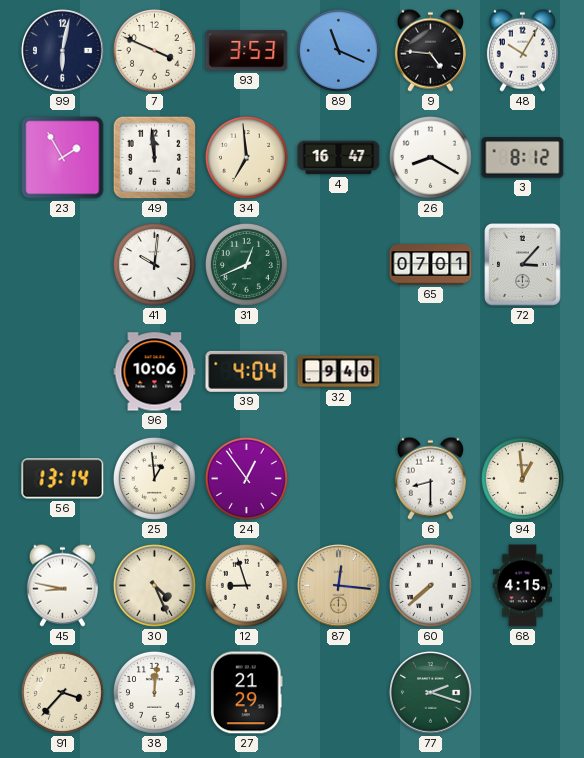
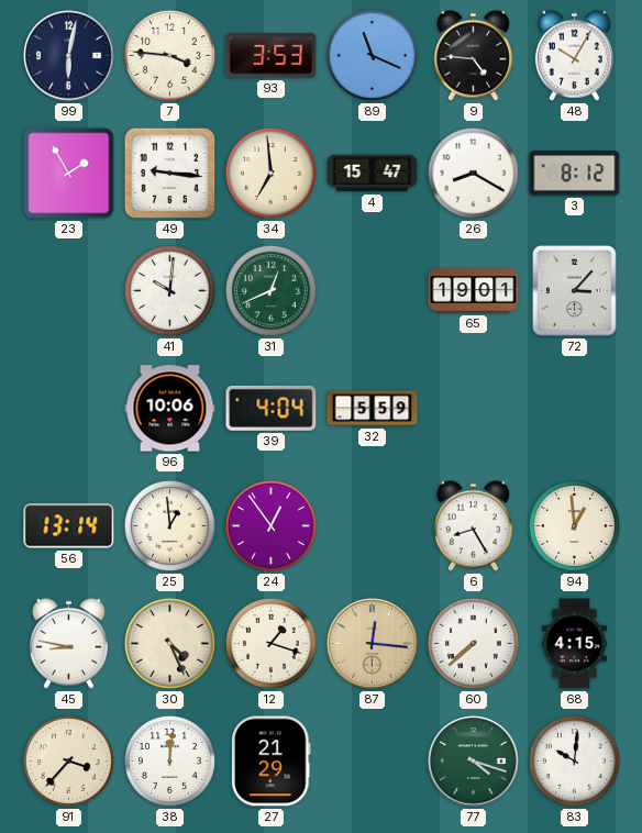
7: 3:49 -> 3:46
49: 11:59 -> 9:16
4: 16:47 -> 15:47
65: 07:01 -> 19:01
32: 9:40 -> 5:59
6: 8:30 -> 8:25
12: 8:57 -> 1:18
77: 2:18 -> 4:18
83: none -> 10:01
